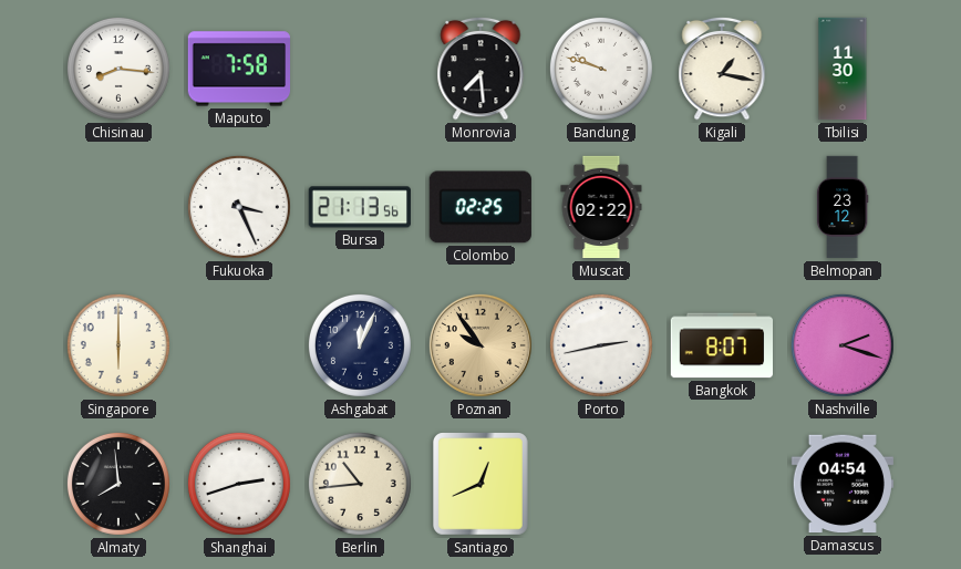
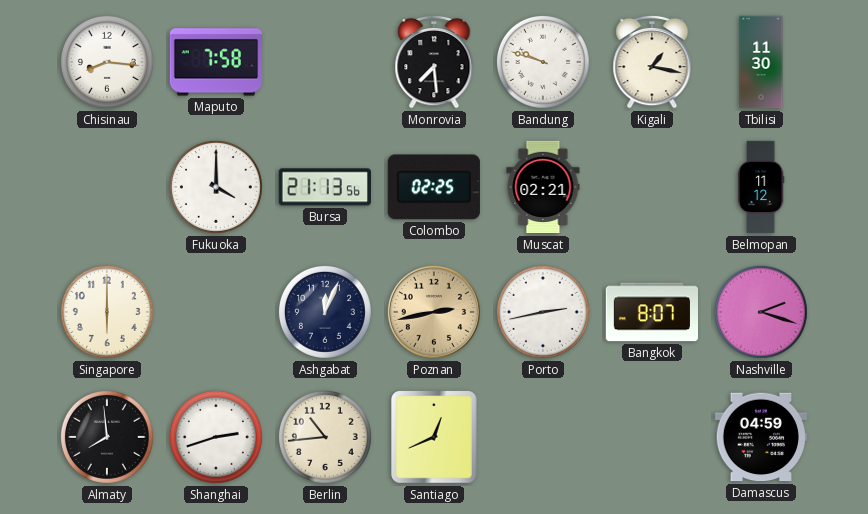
Fukuoka: 3:26 -> 4:00
Muscat: 02:22 -> 02:21
Belmopan: 23:12 -> 11:12
Poznan: 9:54 -> 2:43
Damascus: 04:54 -> 04:59
